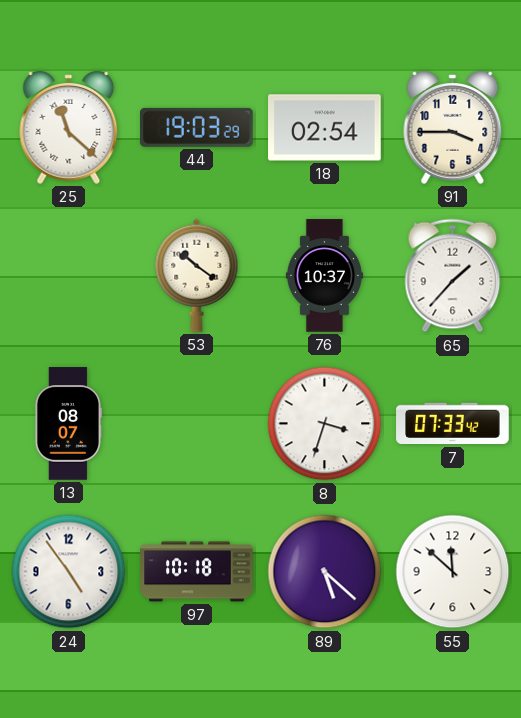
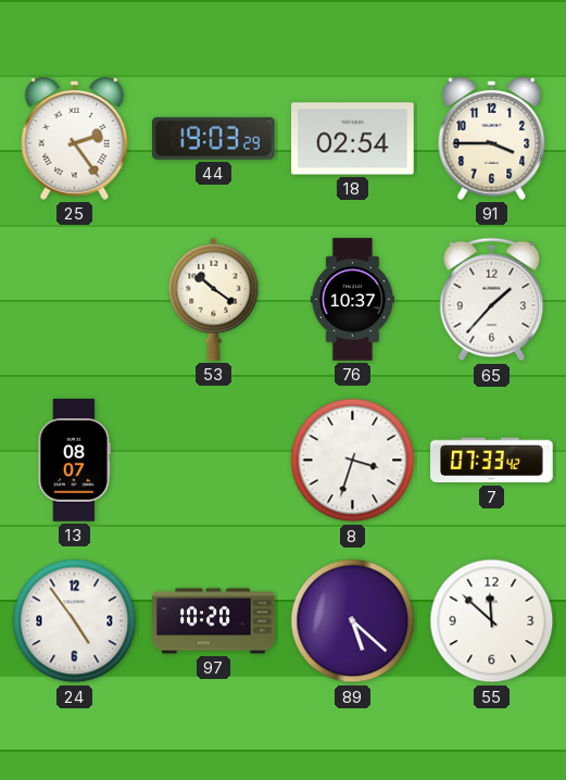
25: 11:22 -> 2:24
97: 10:18 -> 10:20
